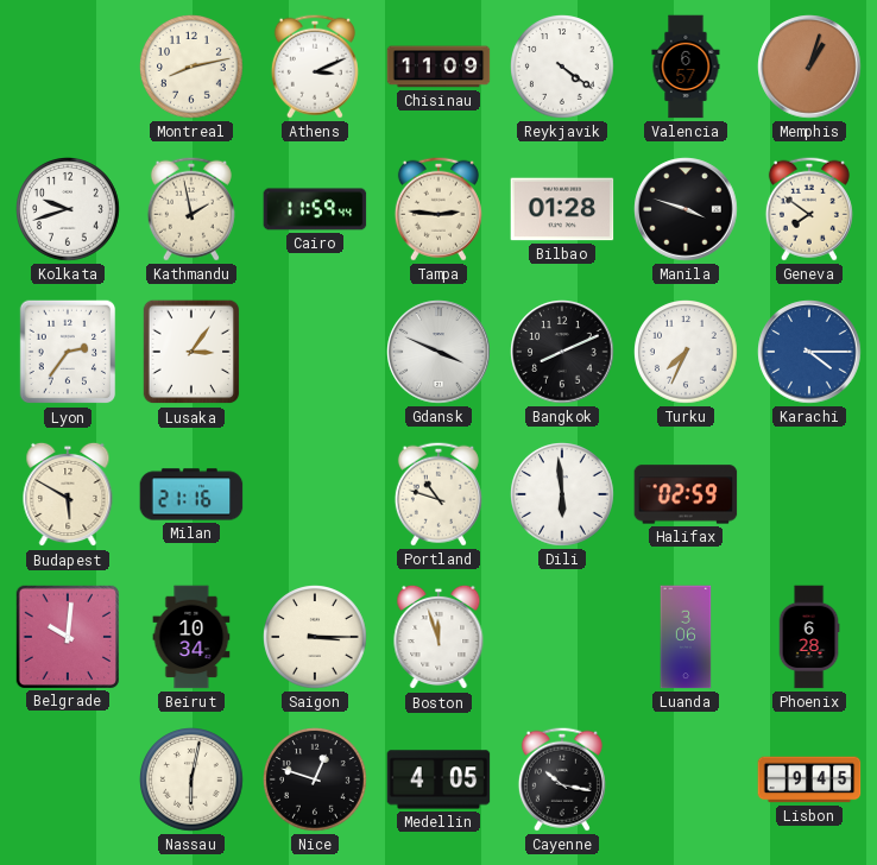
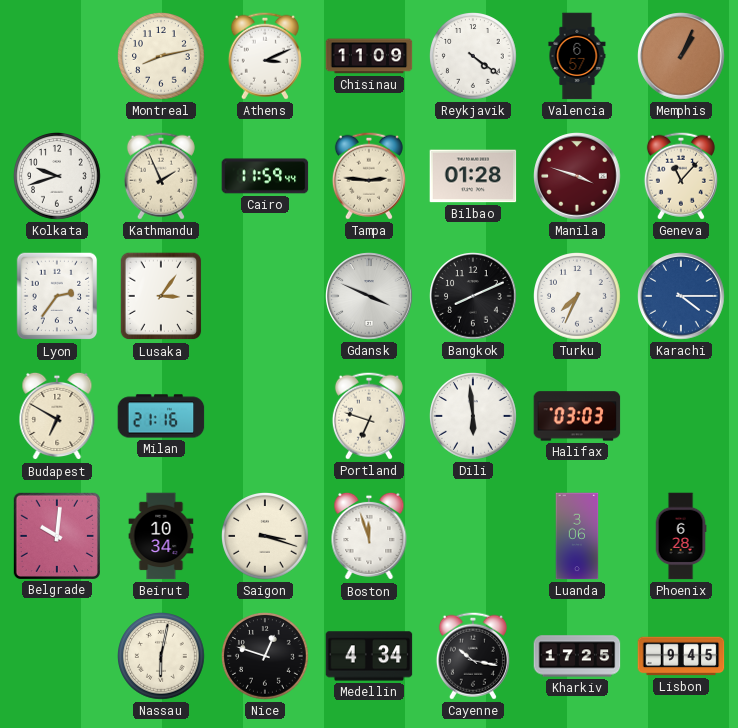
Memphis: 1:03 -> 1:04
Kathmandu: 1:58 -> 1:56
Manila dial: black -> burgundy
Geneva: 7:51 -> 11:07
Budapest: 5:50 -> 6:50
Portland: 10:48 -> 6:48
Halifax: 02:59 -> 03:03
Saigon: 3:15 -> 3:18
Medellin: 4:05 -> 4:34
Kharkiv: none -> 17:25
